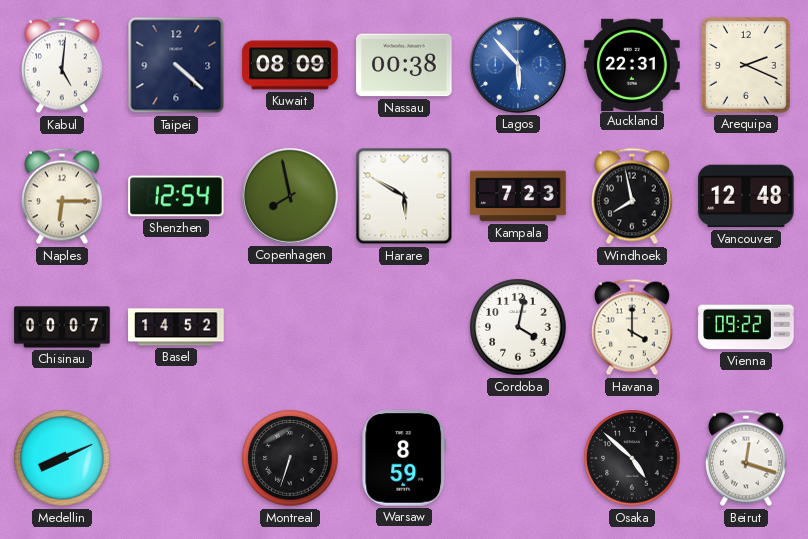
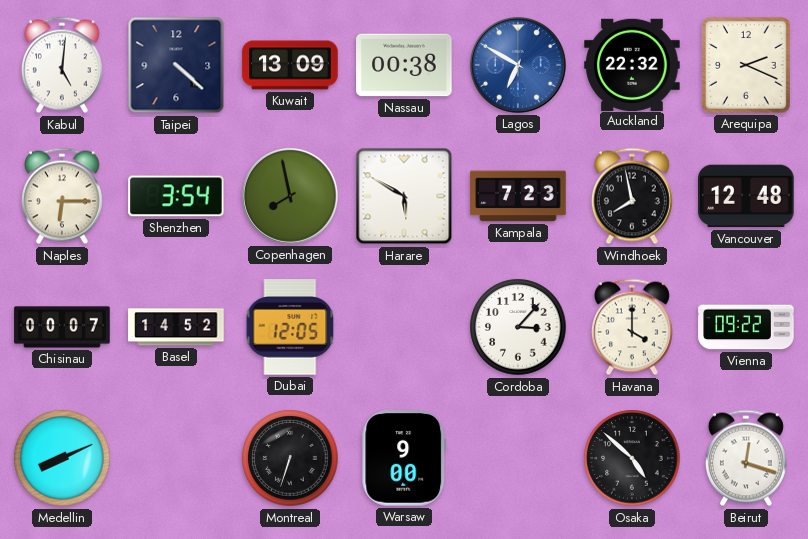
Kuwait: 08:09 -> 13:09
Lagos: 5:53 -> 6:50
Auckland: 22:31 -> 22:32
Shenzhen: 12:54 -> 3:54
Dubai: none -> 12:05
Cordoba: 4:02 -> 3:07
Warsaw: 8:59 -> 9:00
